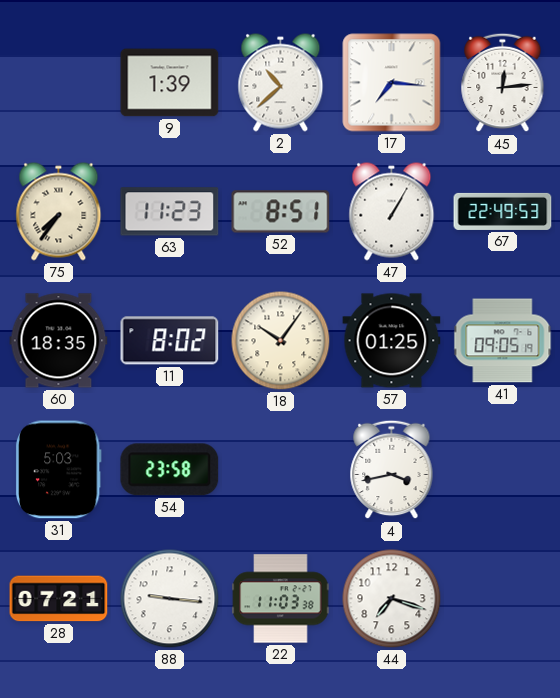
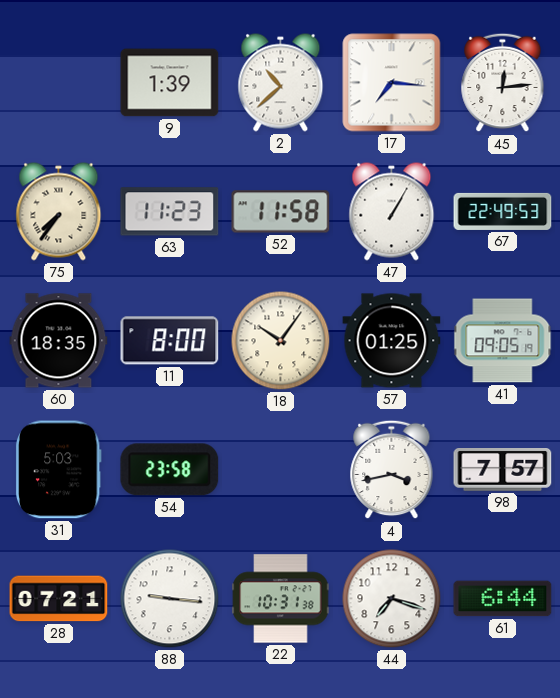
52: 8:51 -> 11:58
11: 8:02 -> 8:00
98: none -> 7:57
22: 11:03 -> 10:31
61: none -> 6:44
